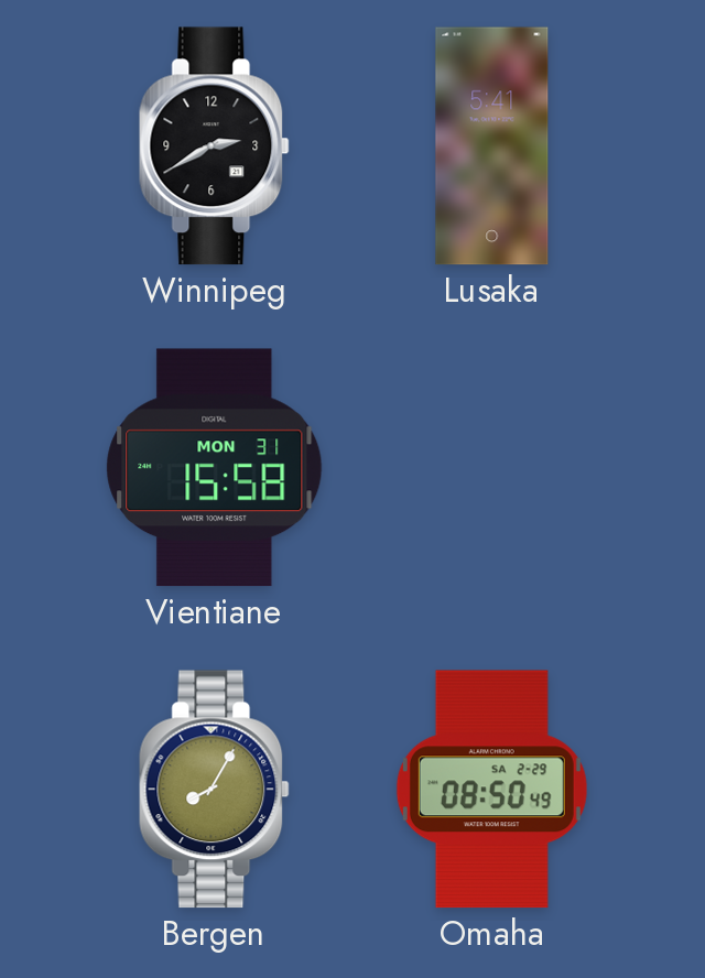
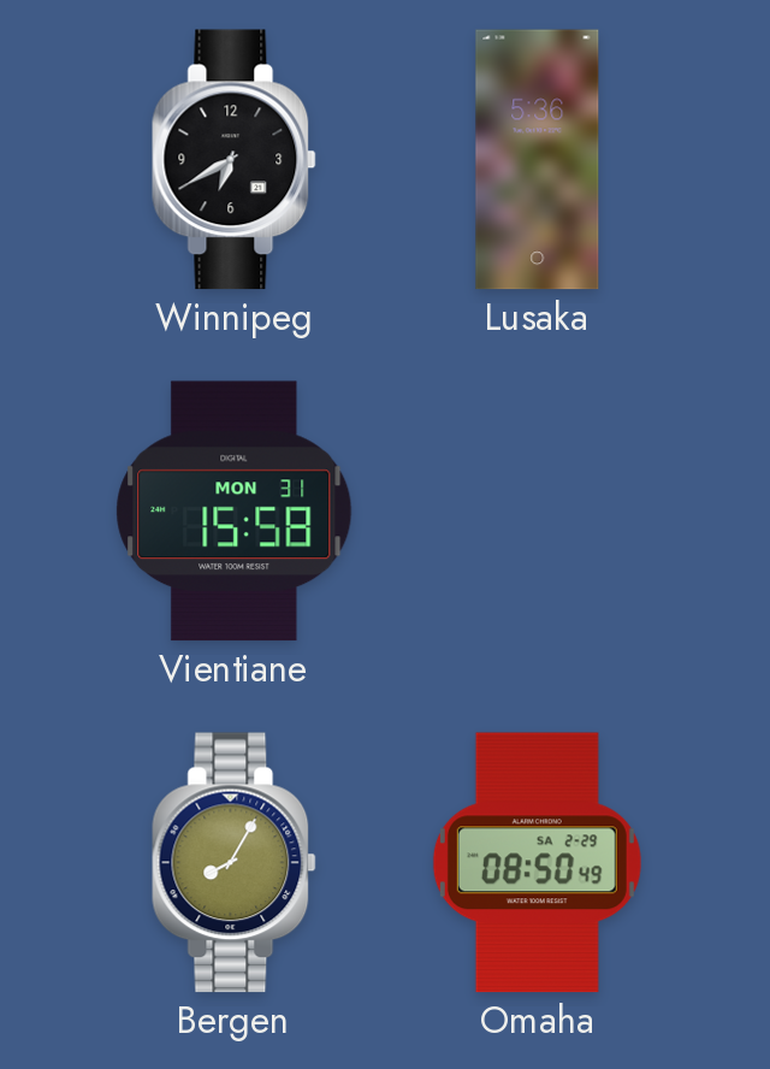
Winnipeg: 2:40 -> 6:40
Lusaka: 5:41 -> 5:36
